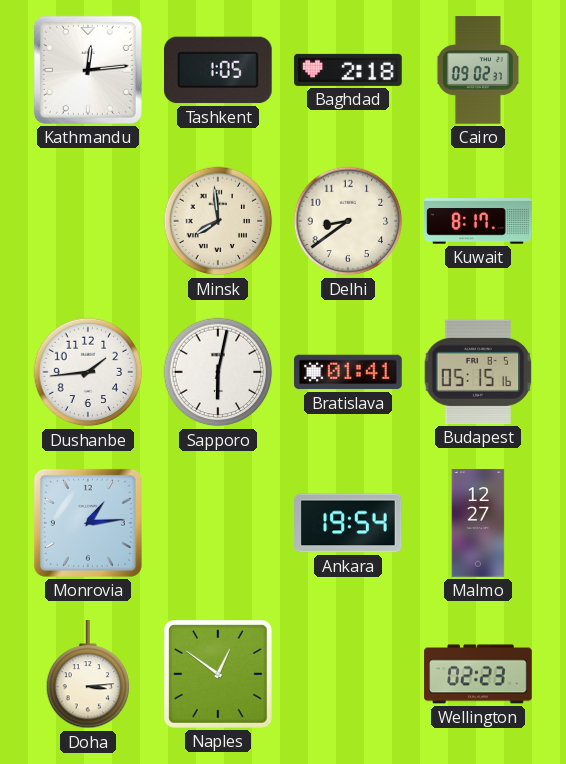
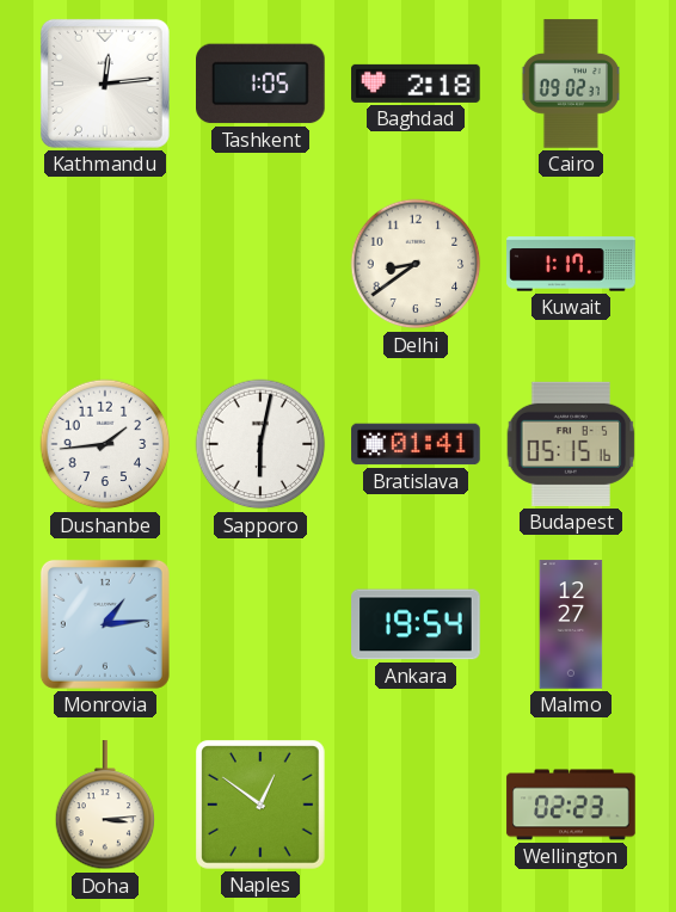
Minsk: 7:59 -> none
Kuwait: 8:17 -> 1:17
